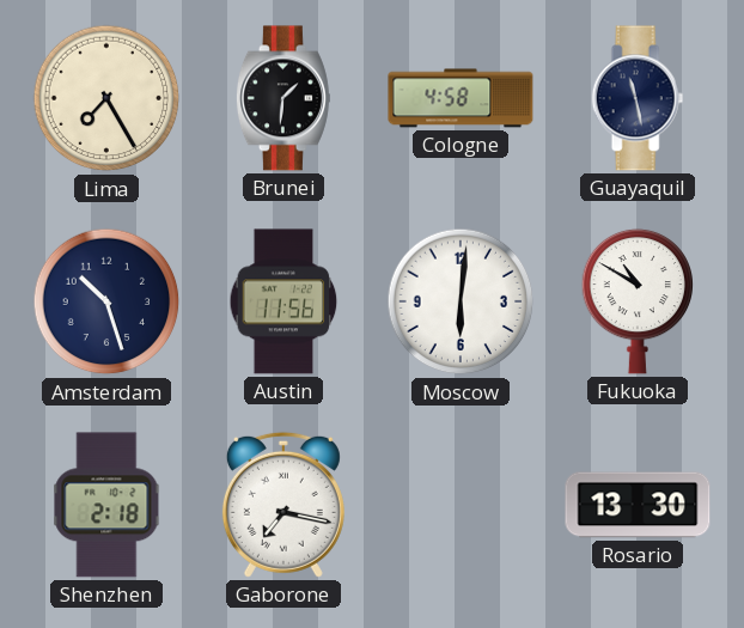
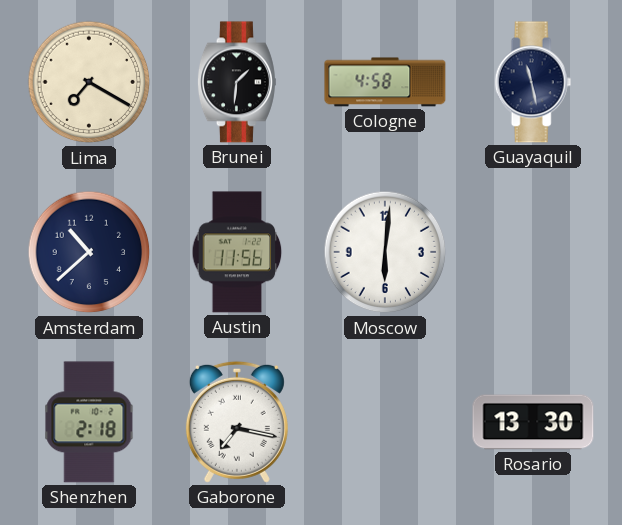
Lima: 7:25 -> 7:20
Amsterdam: 10:27 -> 10:38
Fukuoka: 10:50 -> none
